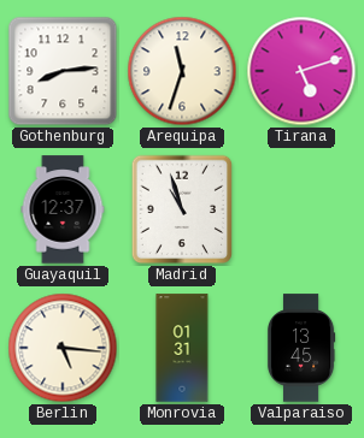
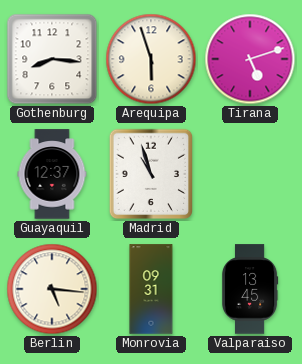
Gothenburg: 8:14 -> 8:16
Arequipa: 11:33 -> 5:57
Monrovia: 01:31 -> 09:31
